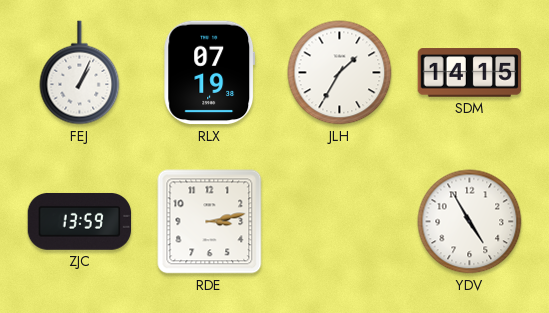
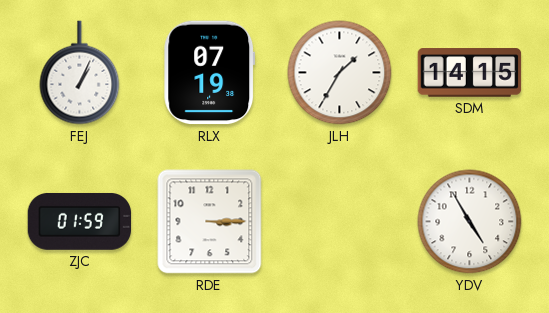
ZJC: 13:59 -> 01:59
RDE: 3:13 -> 3:15
